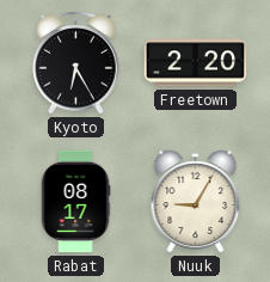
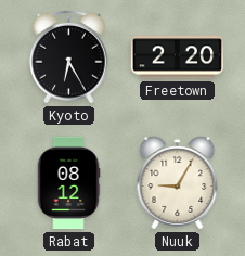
Rabat: 08:17 -> 08:12
